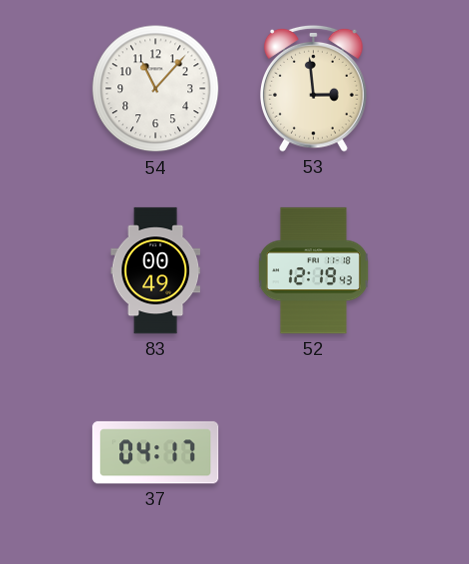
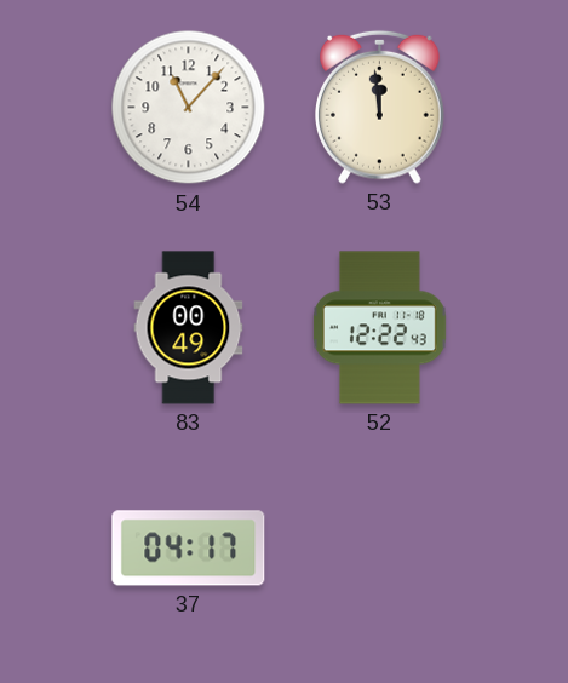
53: 2:59 -> 11:59
52: 12:19 -> 12:22
